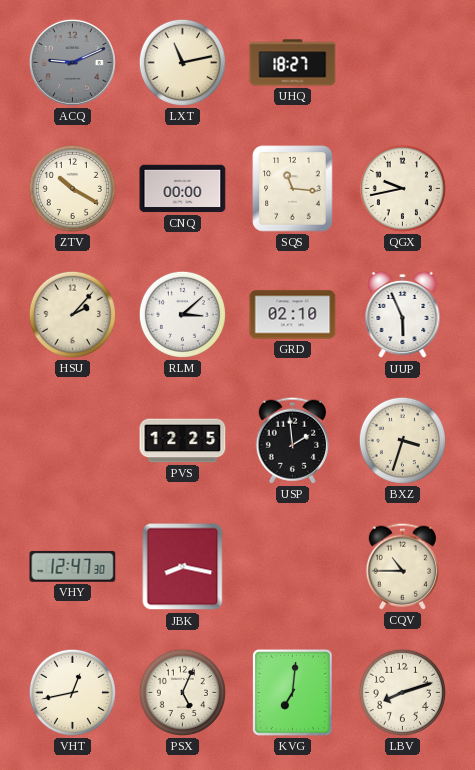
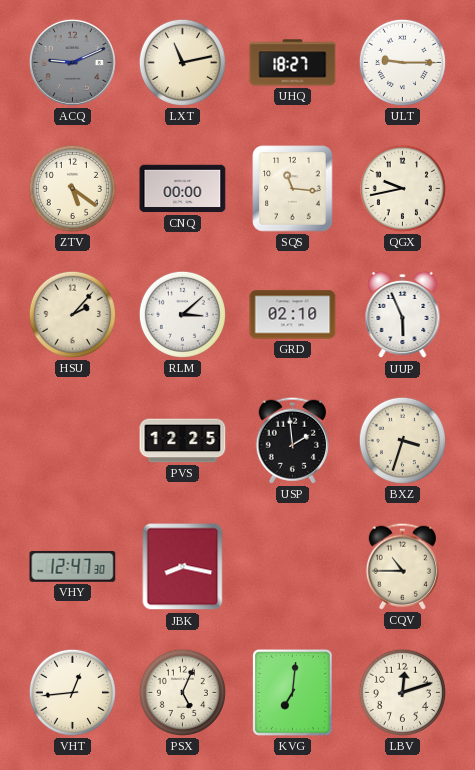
ULT: none -> 9:15
ZTV: 10:20 -> 5:21
VHT: 12:43 -> 12:44
LBV: 8:12 -> 12:12
